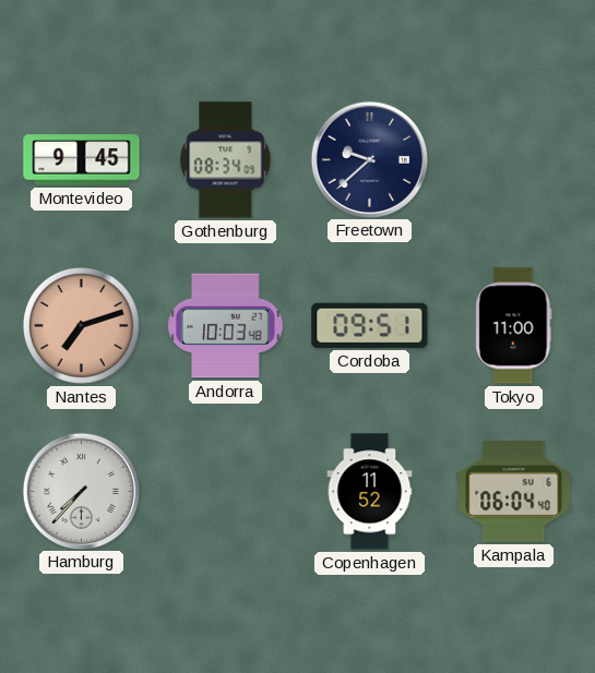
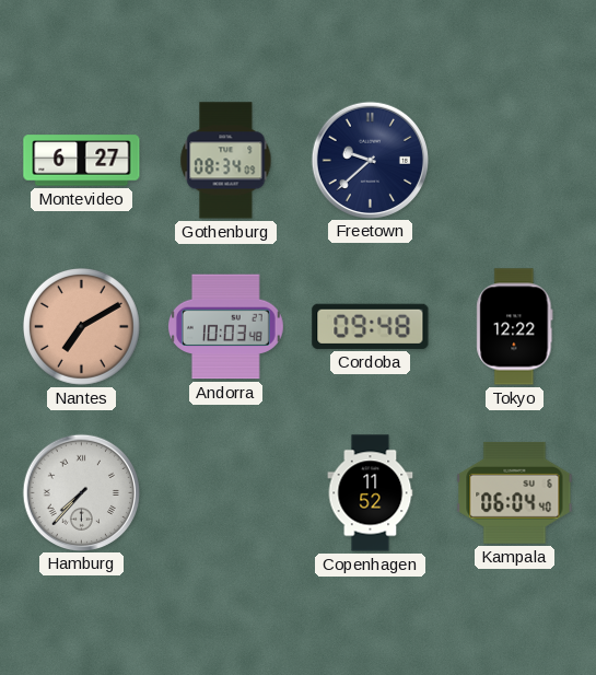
Montevideo: 9:45 -> 6:27
Nantes: 7:12 -> 7:10
Cordoba: 09:51 -> 09:48
Tokyo: 11:00 -> 12:22
